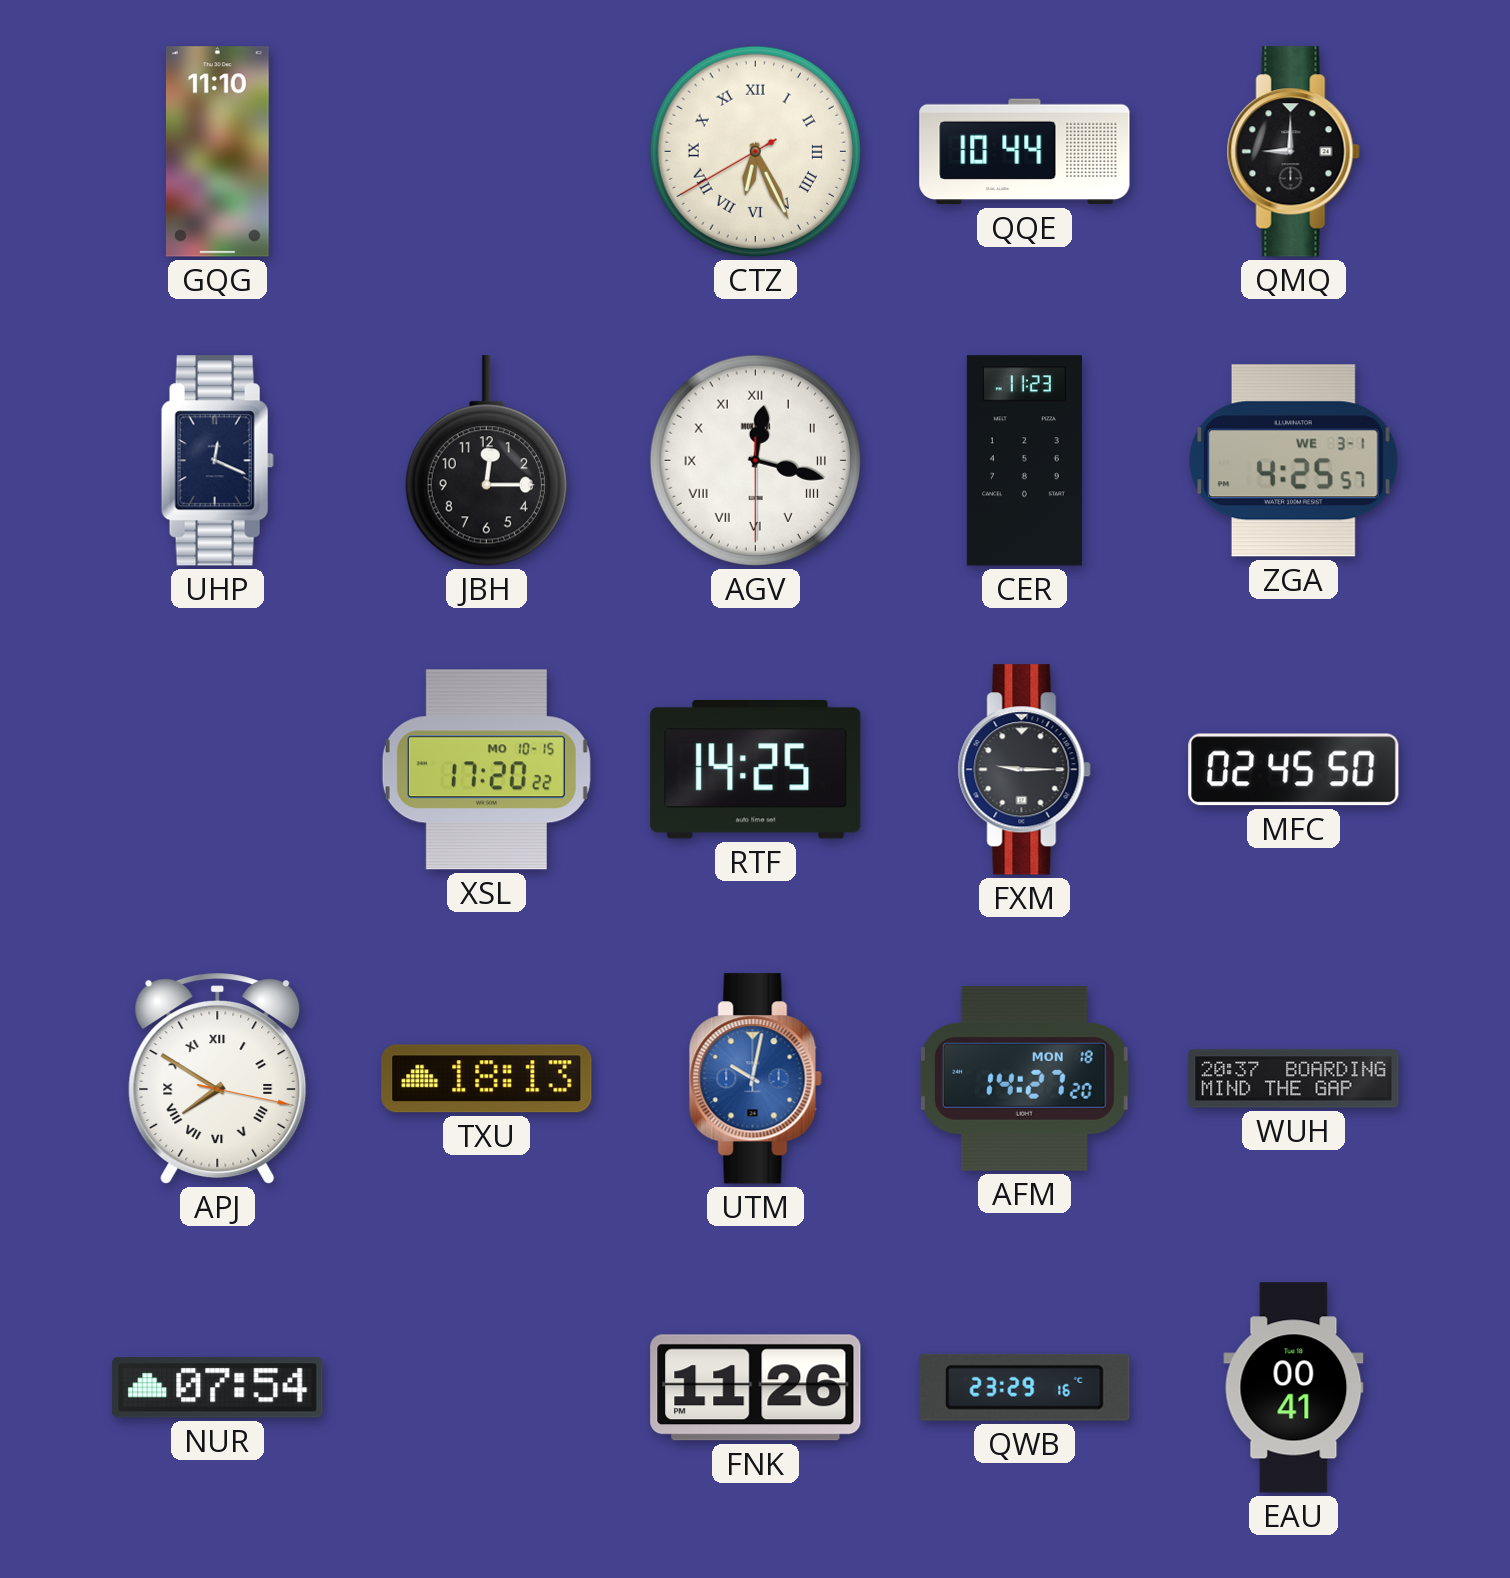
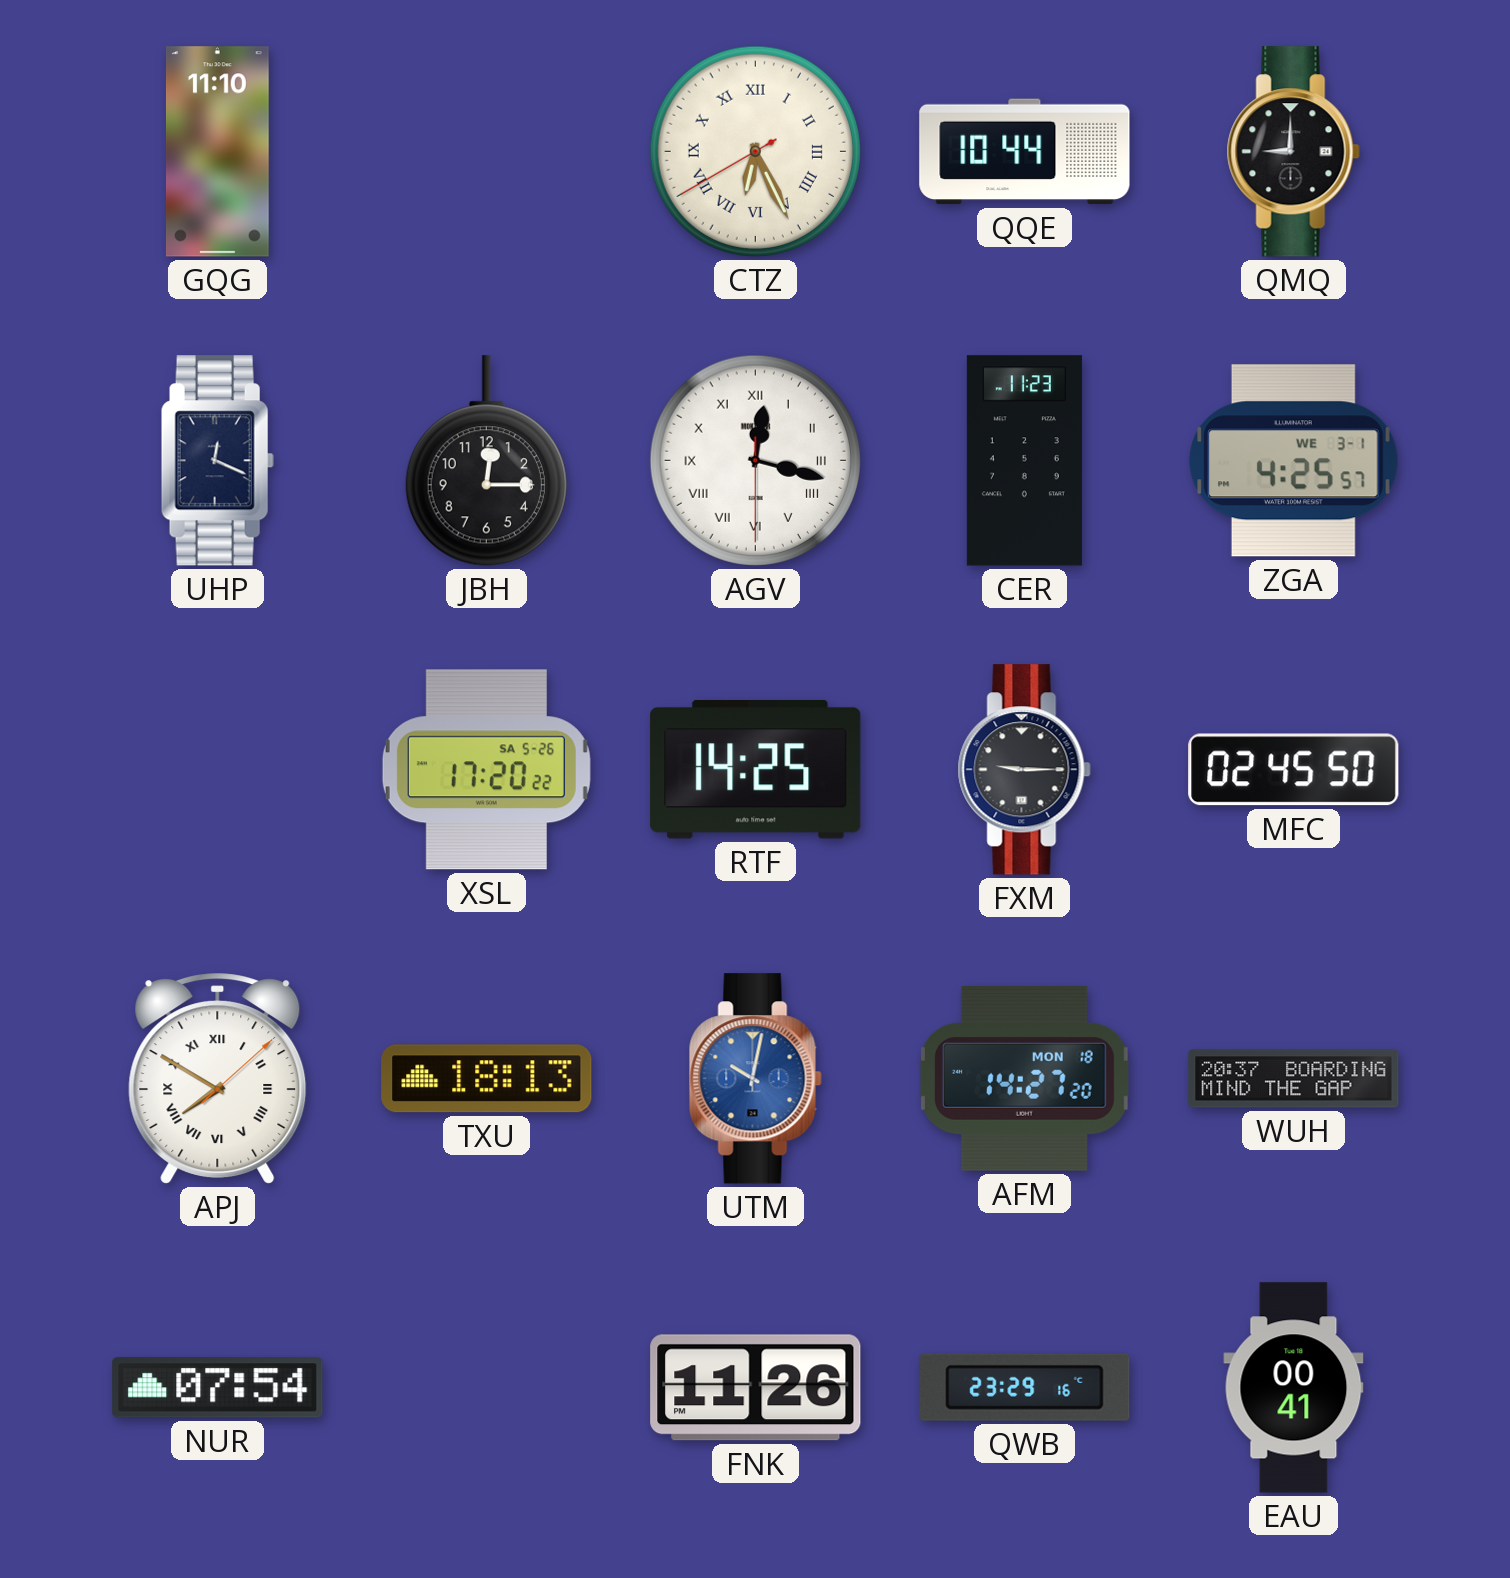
XSL date: MO 10-15 -> SA 5-26
APJ: 7:50:17 -> 7:50:08
